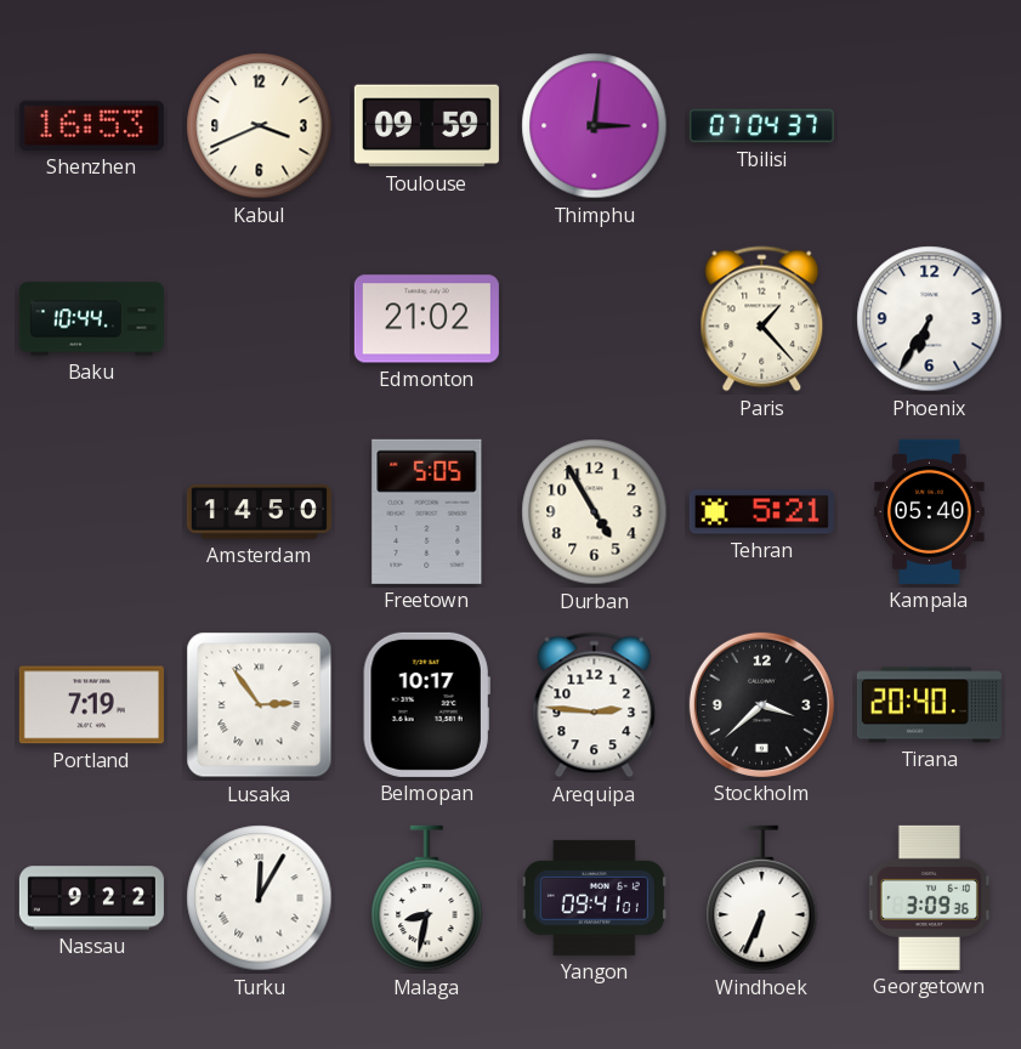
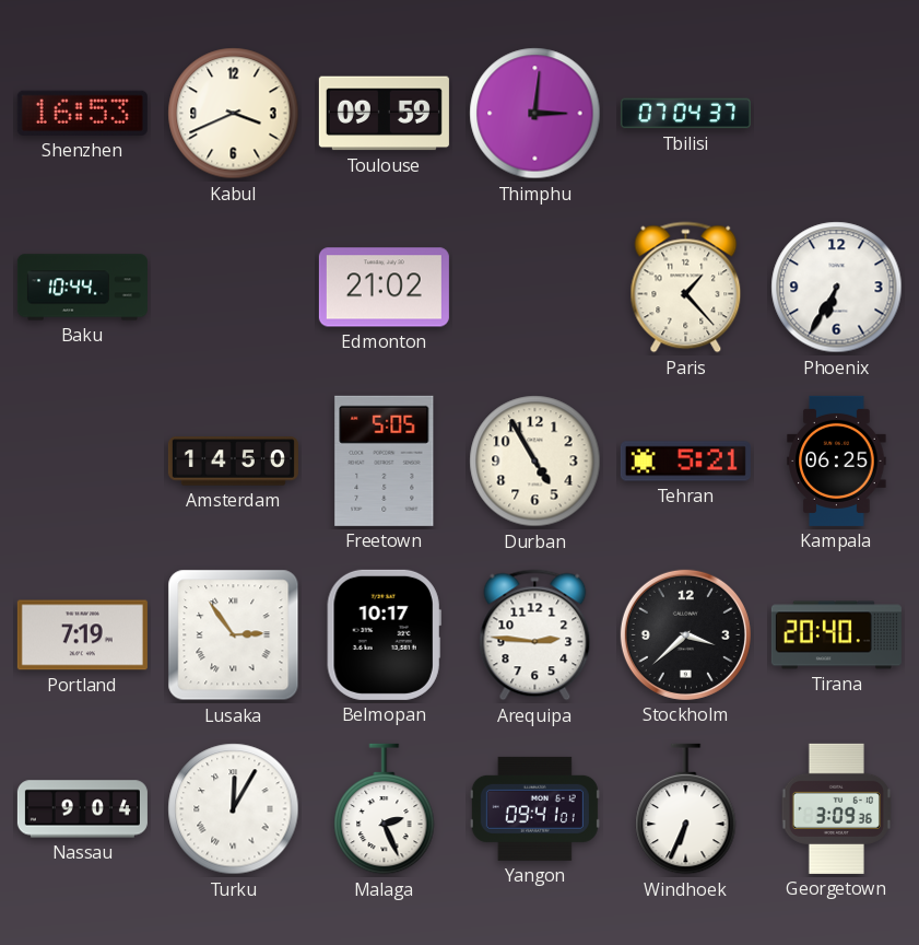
Kampala: 05:40 -> 06:25
Nassau: 9:22 -> 9:04
Malaga: 8:32 -> 2:26
